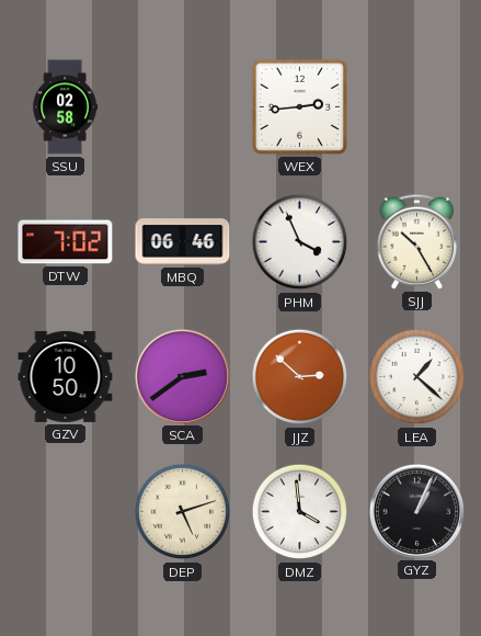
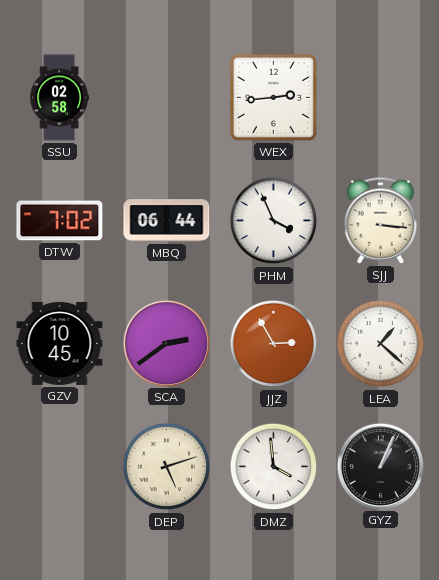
MBQ: 06:46 -> 06:44
SJJ: 10:25 -> 3:16
GZV: 10:50 -> 10:45
JJZ: 2:52 -> 2:55
